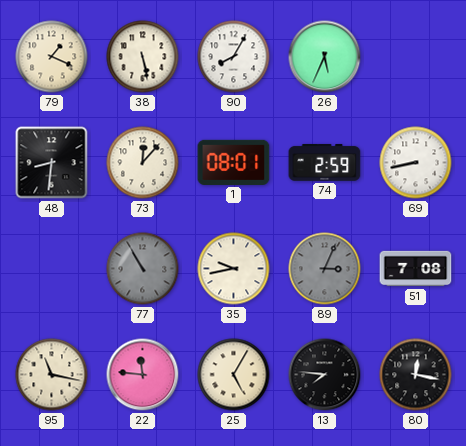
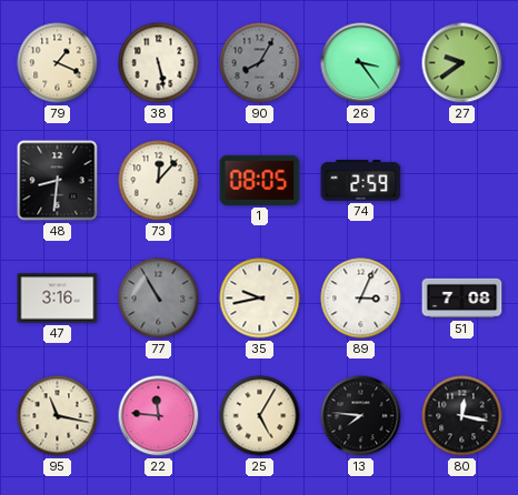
90 dial: white -> grey
26: 5:34 -> 3:24
27: none -> 9:39
1: 08:01 -> 08:05
69: 8:43 -> none
47: none -> 3:16
89 dial: grey -> white
